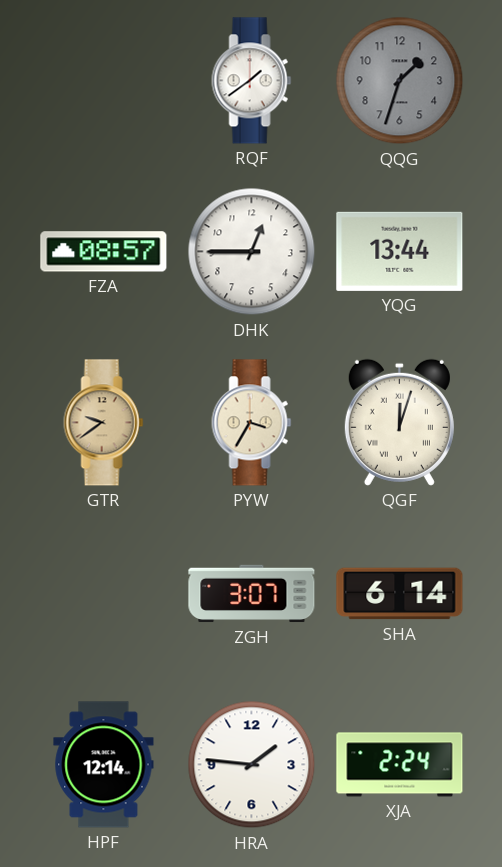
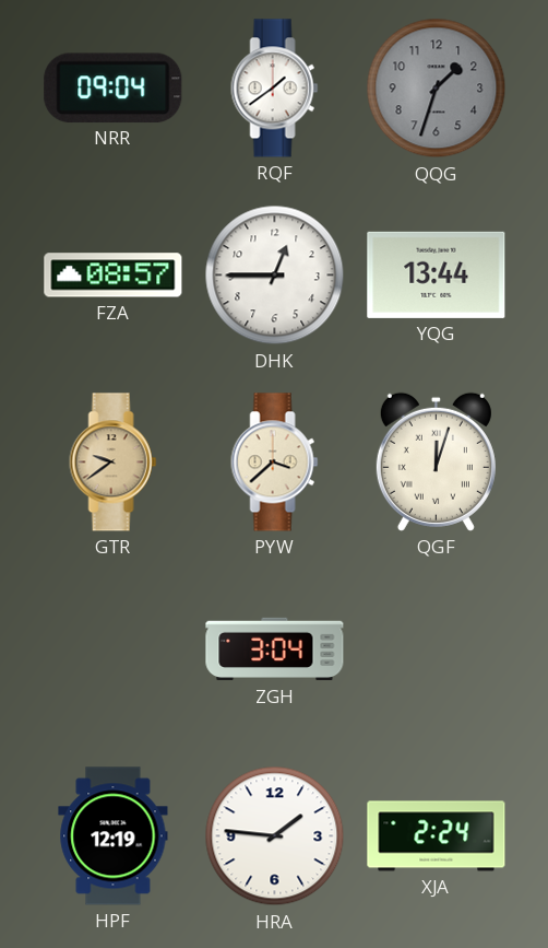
NRR: none -> 09:04
PYW: 3:35 -> 3:38
ZGH: 3:07 -> 3:04
SHA: 6:14 -> none
HPF: 12:14 -> 12:19
